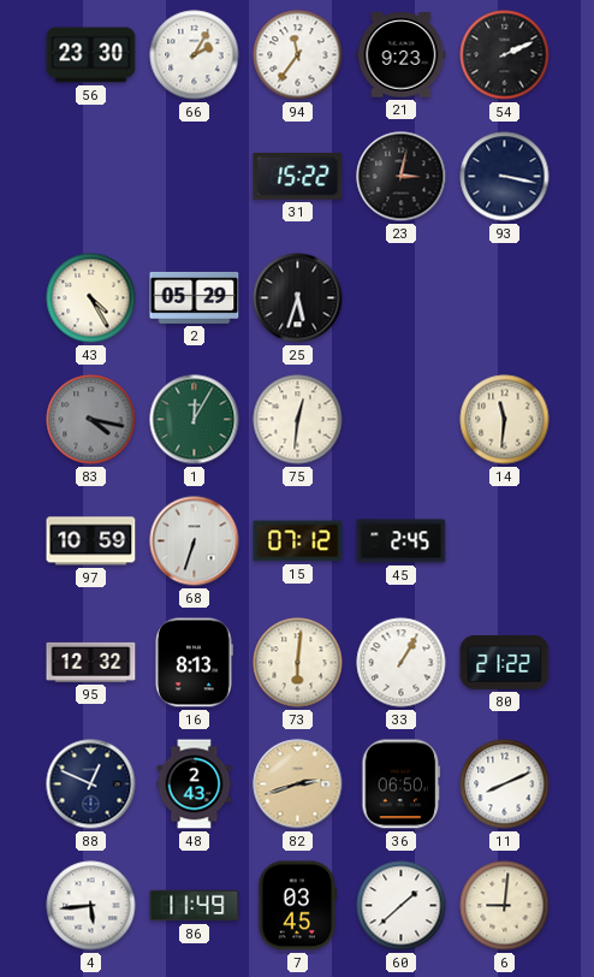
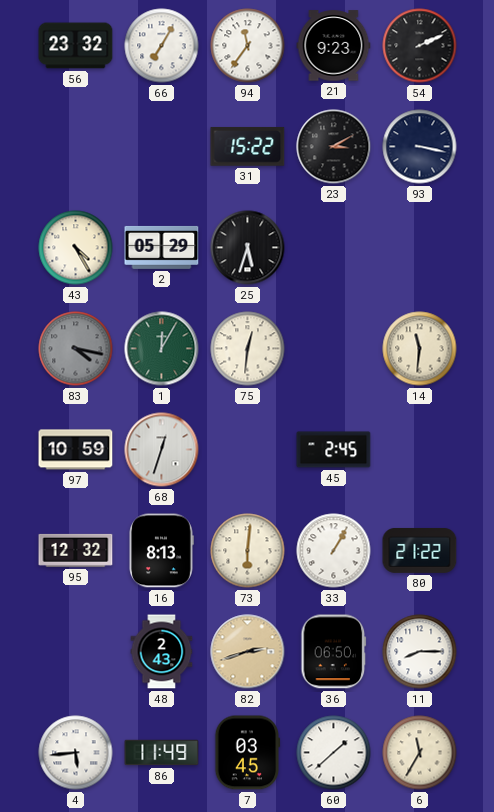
56: 23:30 -> 23:32
66: 2:05 -> 7:05
23: 3:02 -> 3:10
68: 6:33 -> 12:33
15: 07:12 -> none
88: 12:49 -> none
11: 8:11 -> 8:15
6: 9:01 -> 11:35
